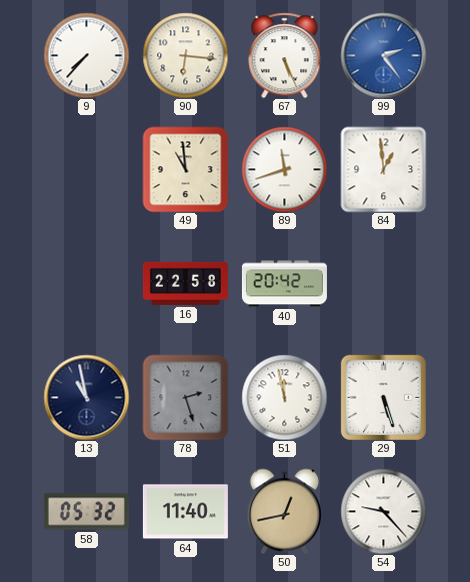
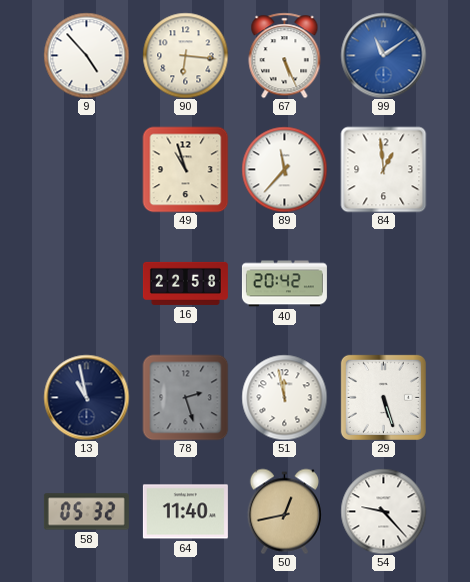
9: 7:37 -> 4:53
99: 2:24 -> 11:09
49: 10:59 -> 10:57
89: 11:42 -> 11:37
